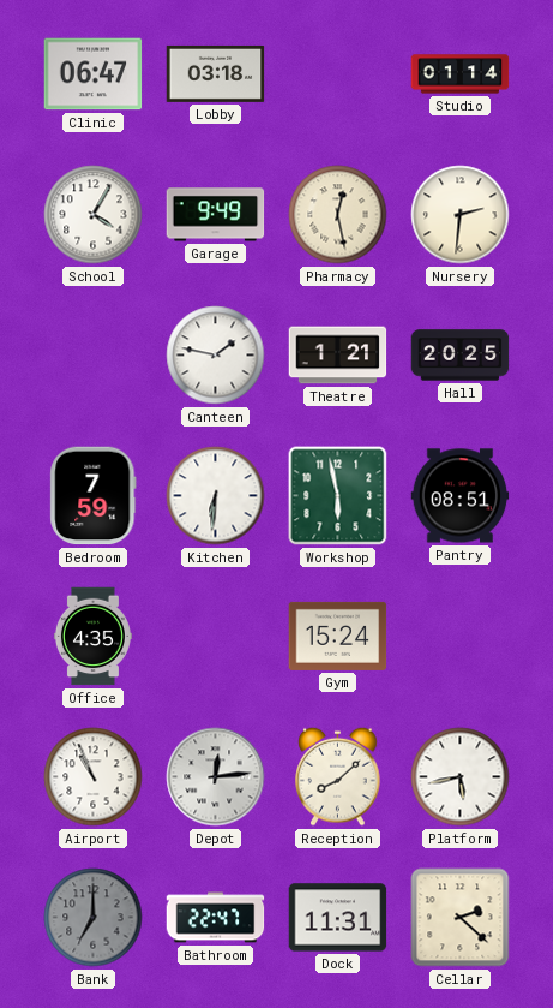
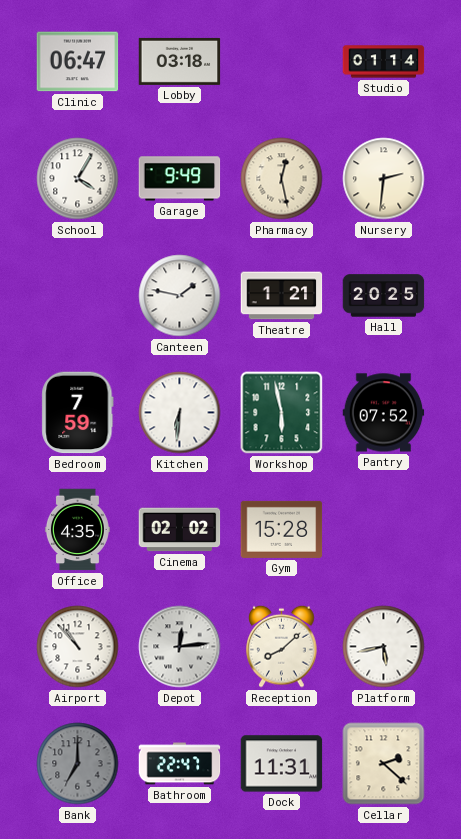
Pantry: 08:51 -> 07:52
Cinema: none -> 02:02
Gym: 15:24 -> 15:28
Airport: 10:56 -> 10:53
